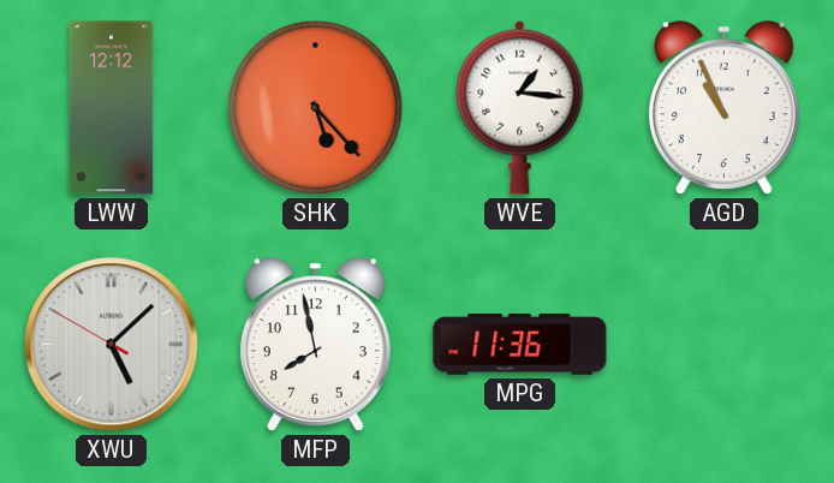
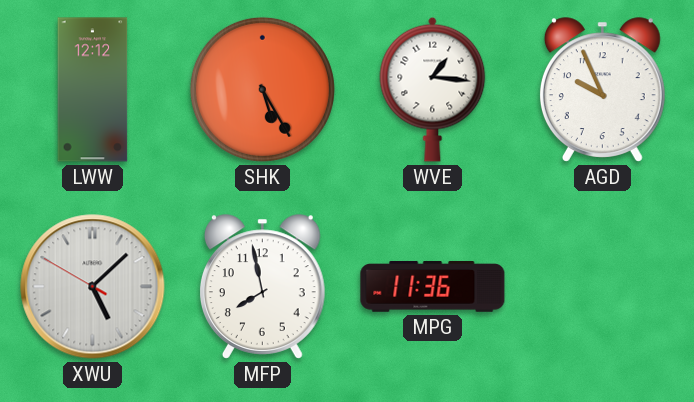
SHK: 5:23 -> 5:25
AGD: 10:56 -> 9:56
